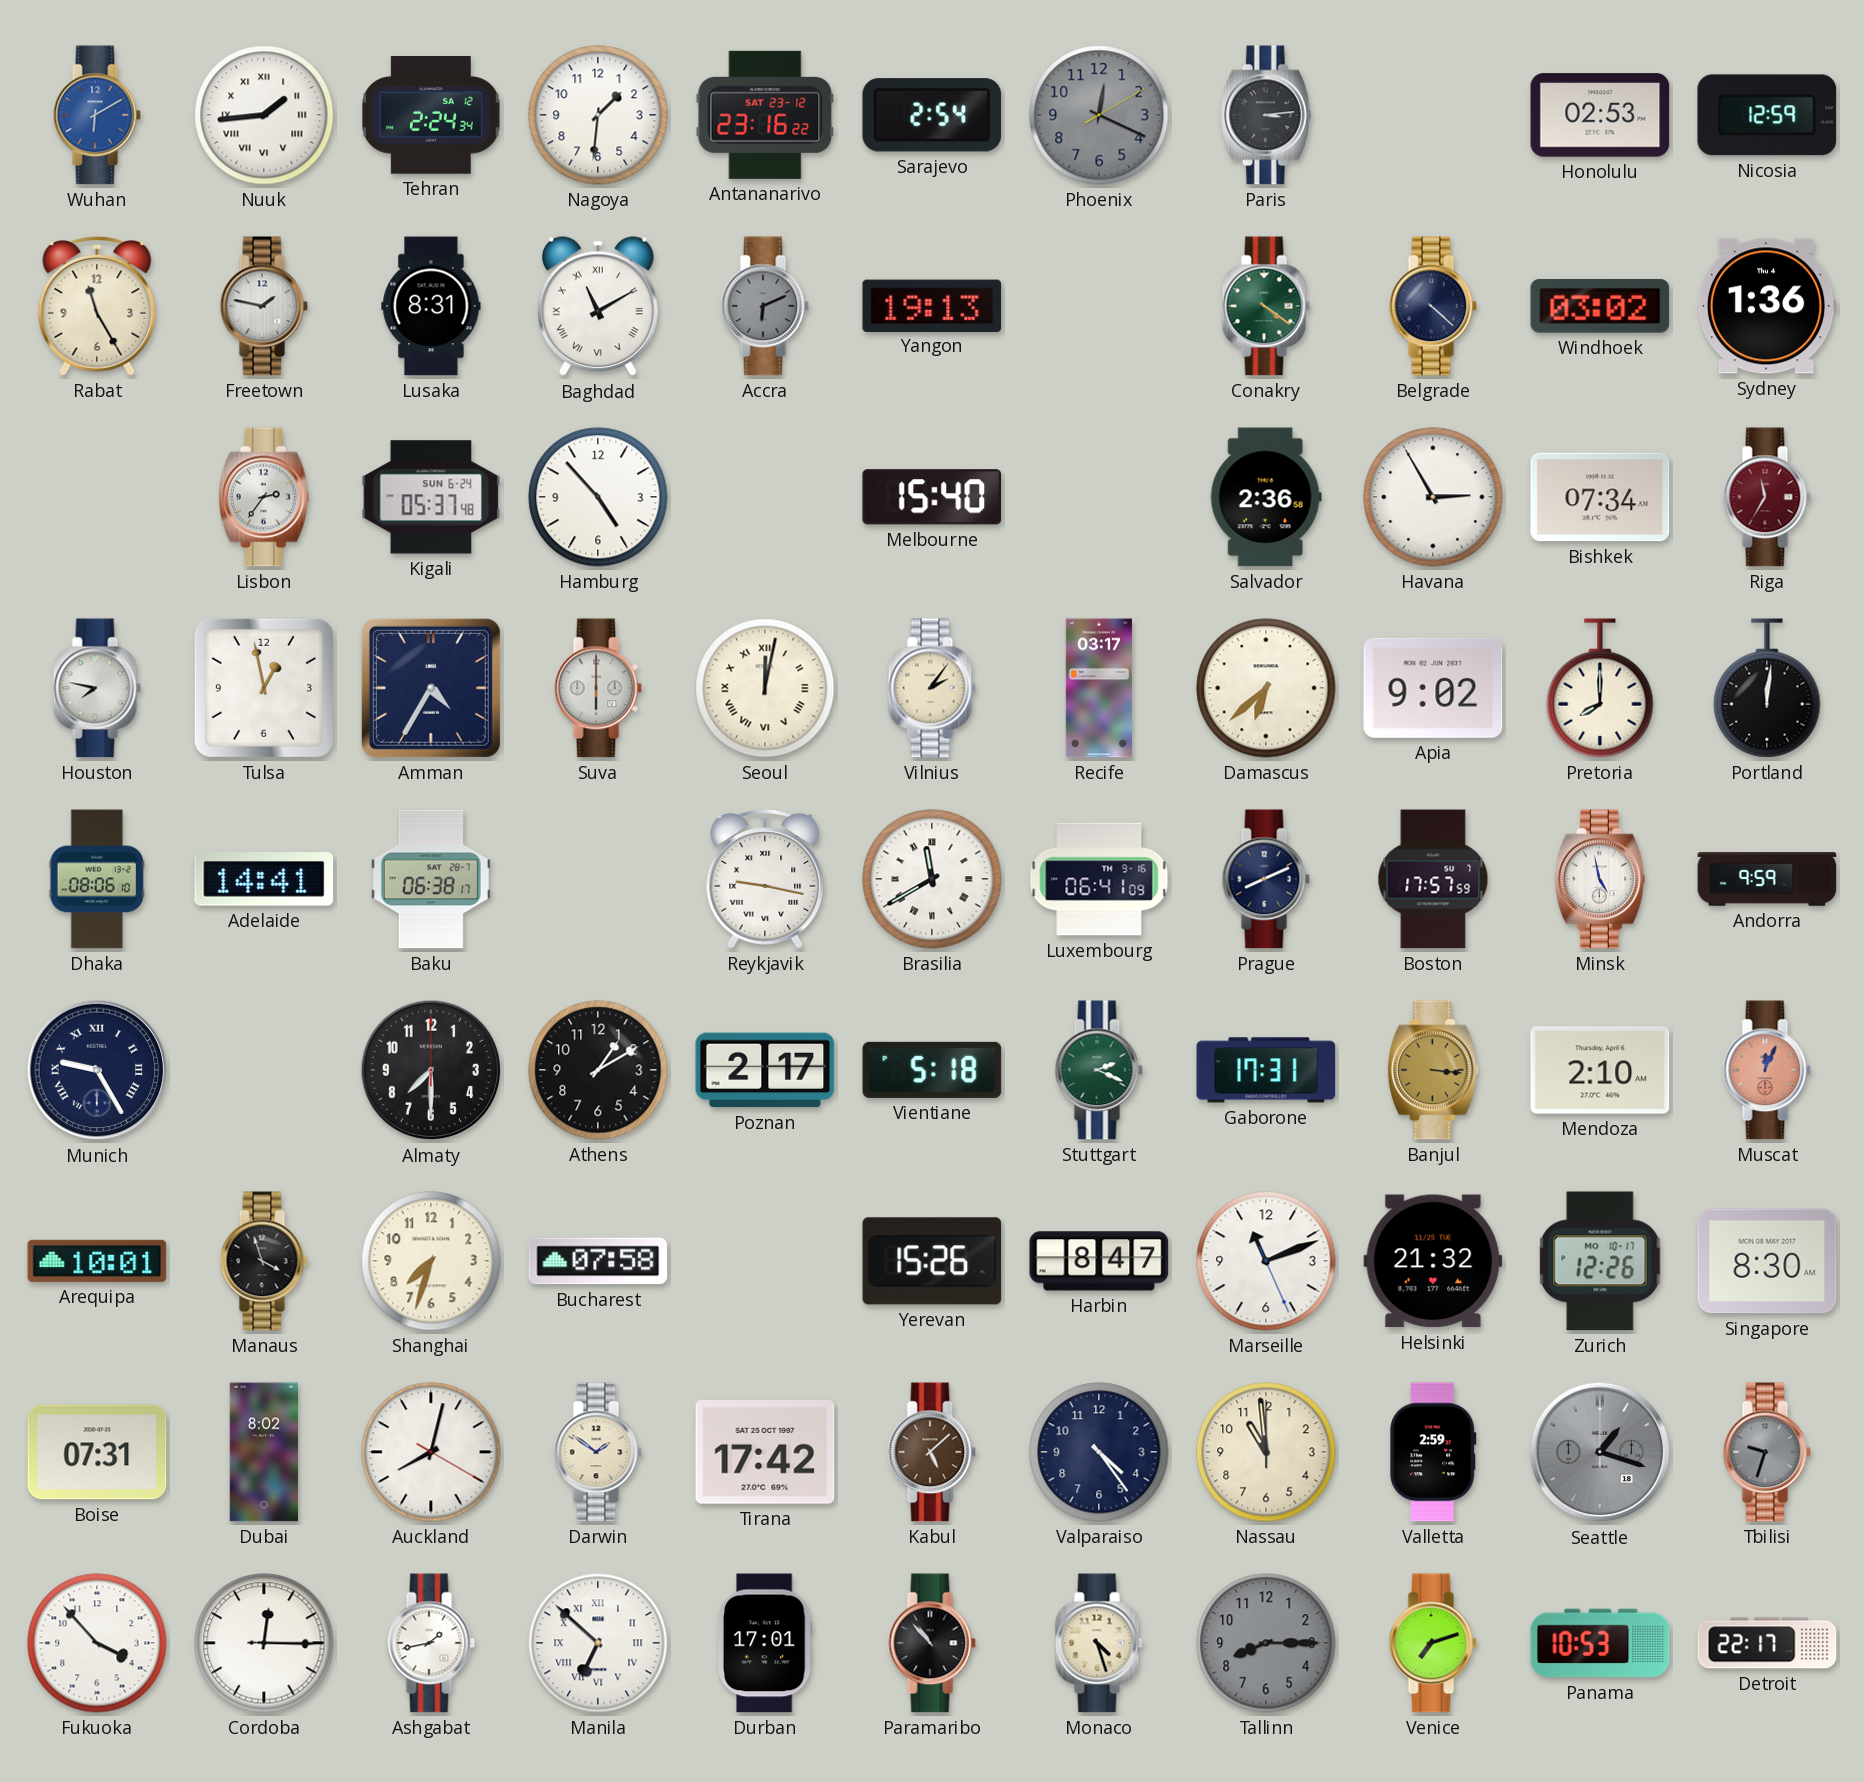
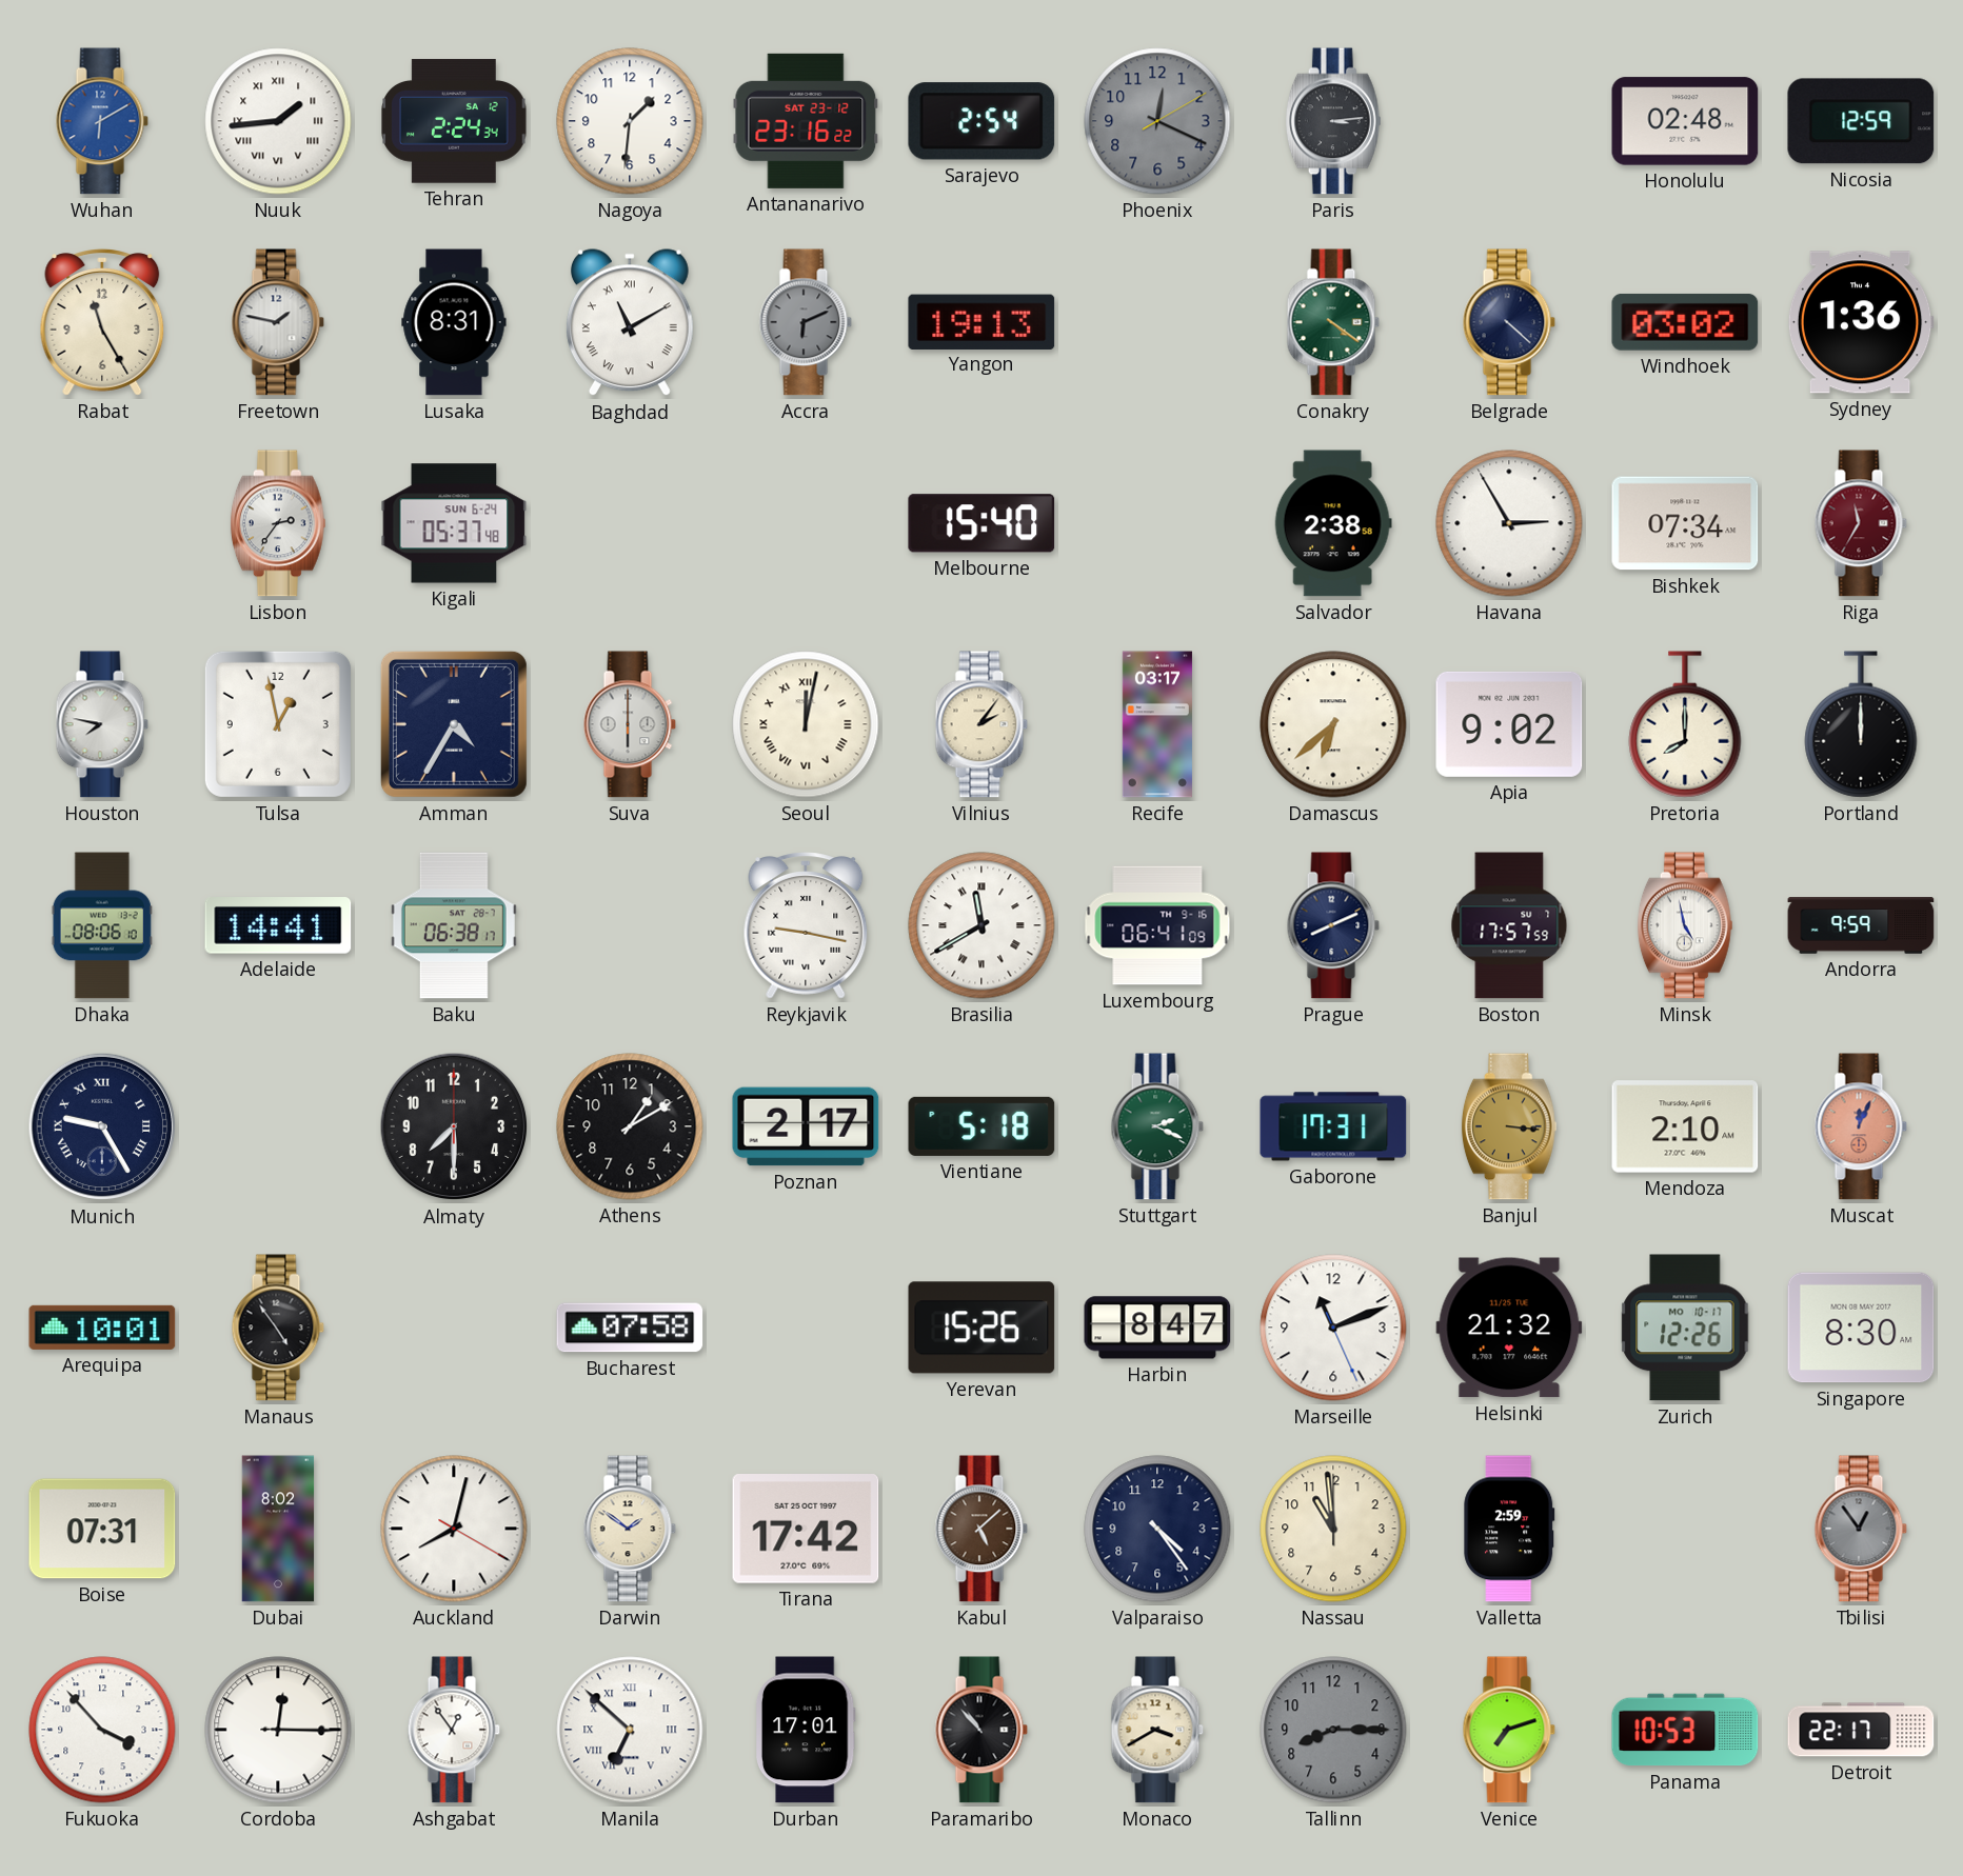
Honolulu: 02:53 -> 02:48
Hamburg: 4:53 -> none
Salvador: 2:36 -> 2:38
Portland: 12:01 -> 12:00
Manaus: 3:57 -> 4:54
Shanghai: 7:33 -> none
Seattle: 1:18 -> none
Tbilisi: 9:33 -> 12:54
Ashgabat: 1:43 -> 12:54
Monaco: 4:27 -> 3:40
